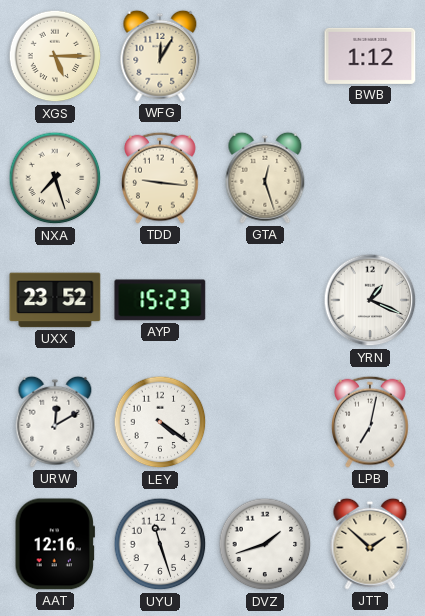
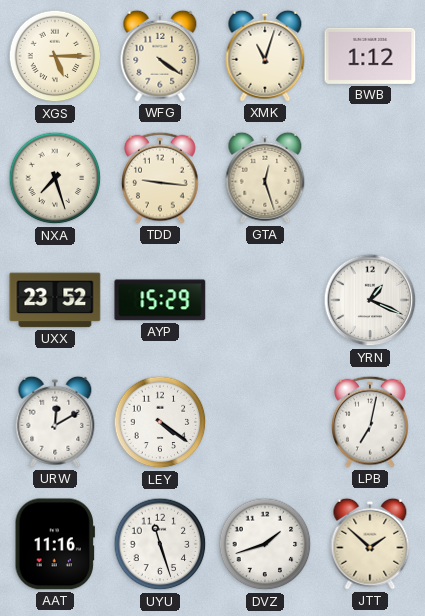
WFG: 12:05 -> 4:21
XMK: none -> 11:03
AYP: 15:23 -> 15:29
AAT: 12:16 -> 11:16
